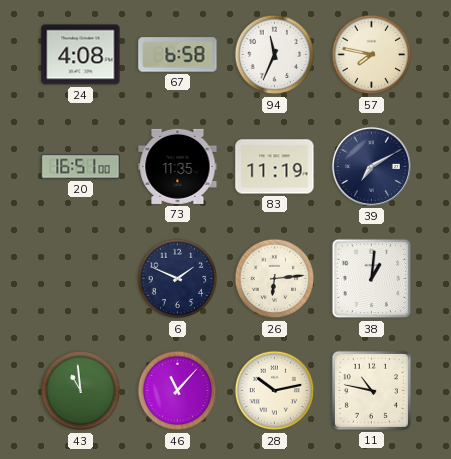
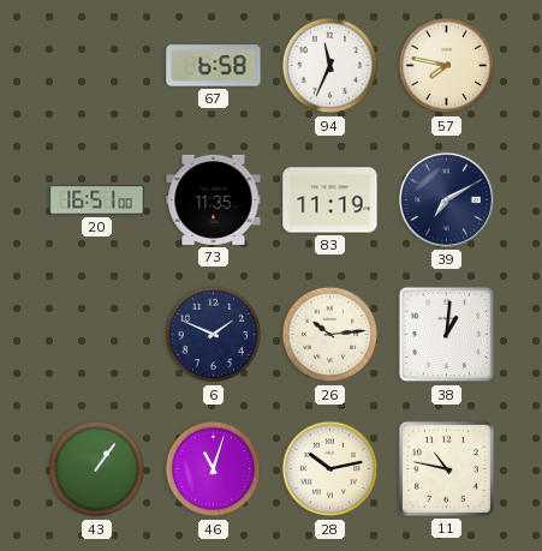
24: 4:08 -> none
26: 6:14 -> 10:14
43: 10:59 -> 1:06
46: 11:07 -> 11:03
